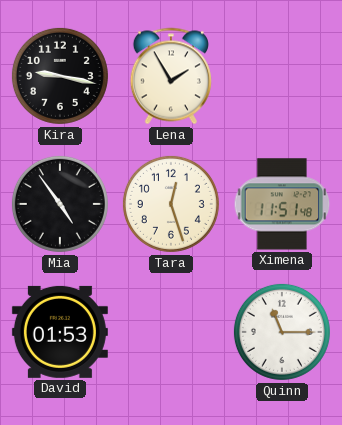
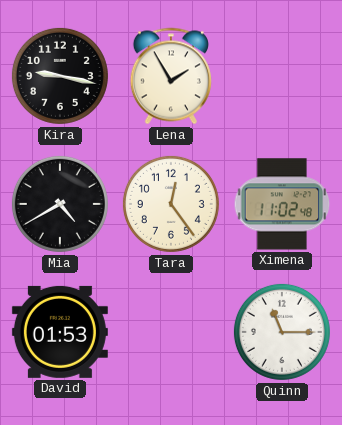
Mia: 4:54 -> 4:40
Tara: 12:27 -> 12:24
Ximena: 11:51 -> 11:02
